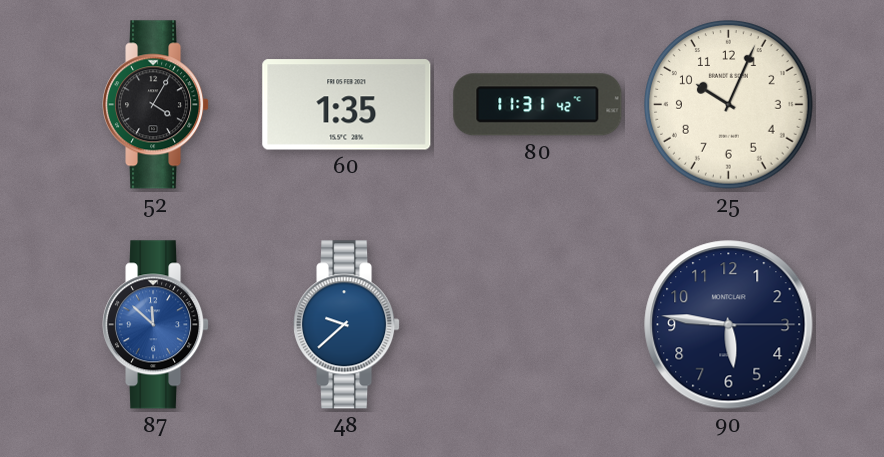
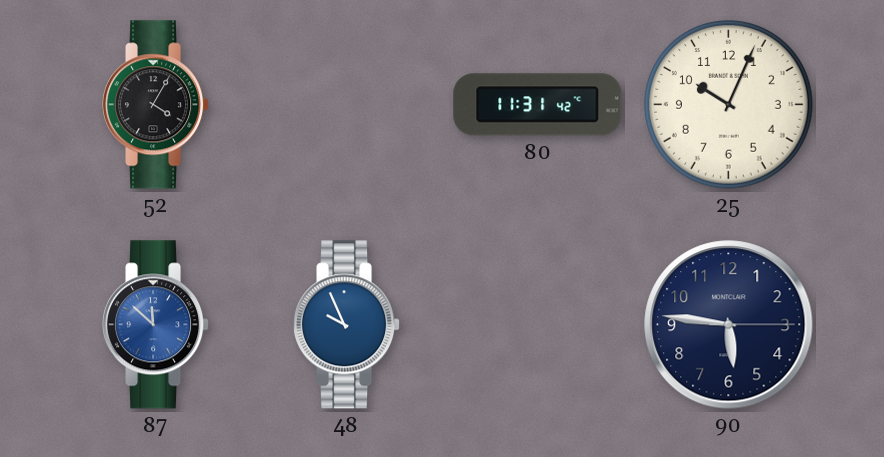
60: 1:35 -> none
48: 9:38 -> 9:56
